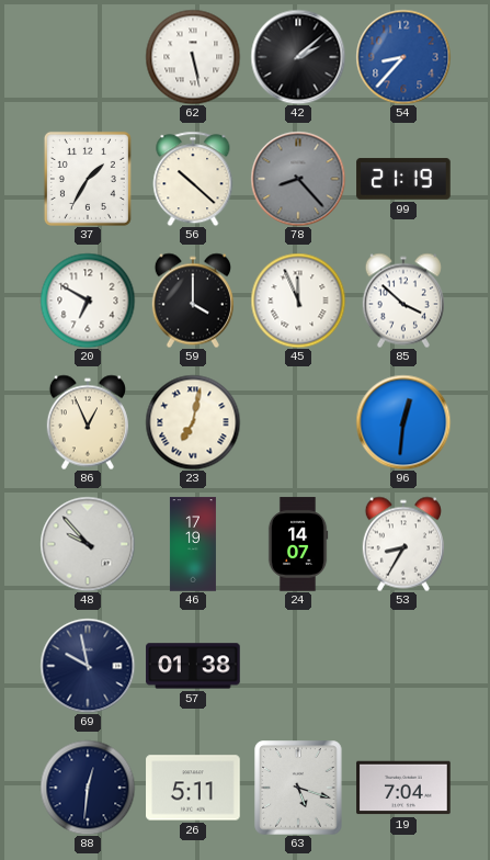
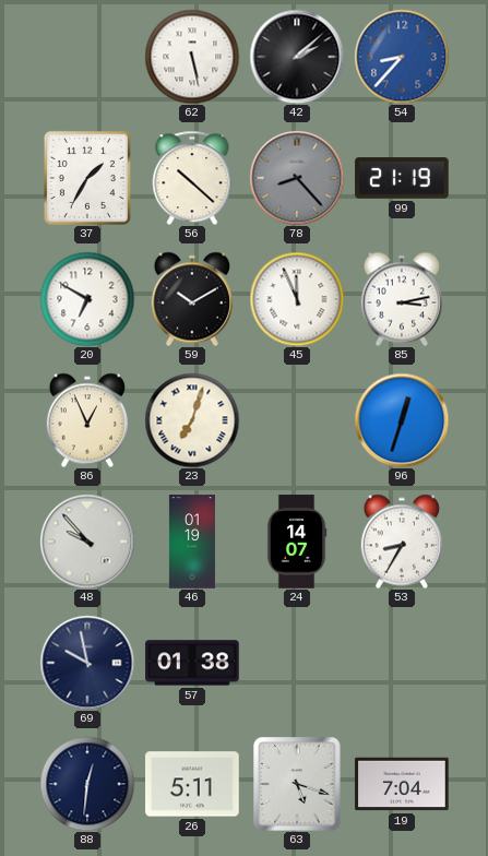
59: 4:00 -> 10:10
85: 3:52 -> 3:13
23: 7:02 -> 7:03
96: 12:31 -> 12:33
46: 17:19 -> 01:19
